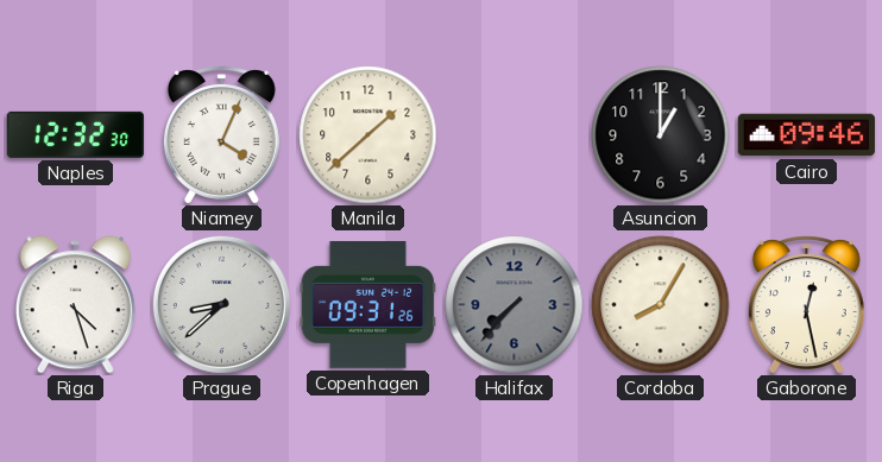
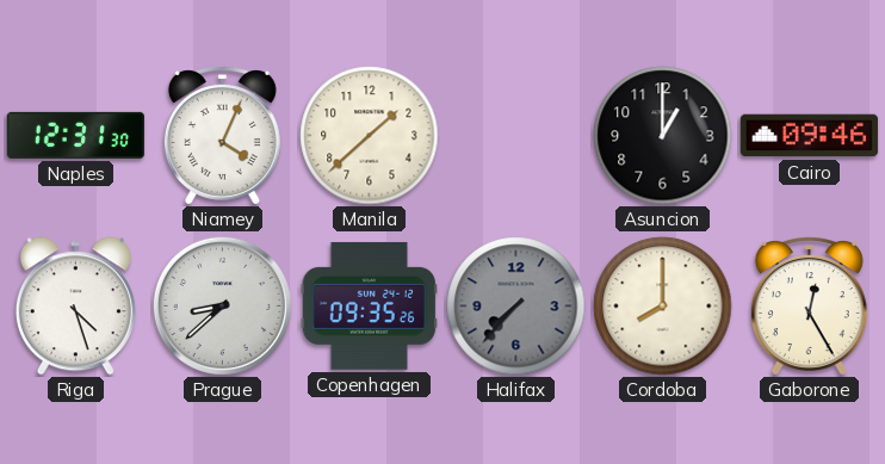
Naples: 12:32 -> 12:31
Copenhagen: 09:31 -> 09:35
Cordoba: 8:05 -> 8:00
Gaborone: 12:28 -> 12:25
